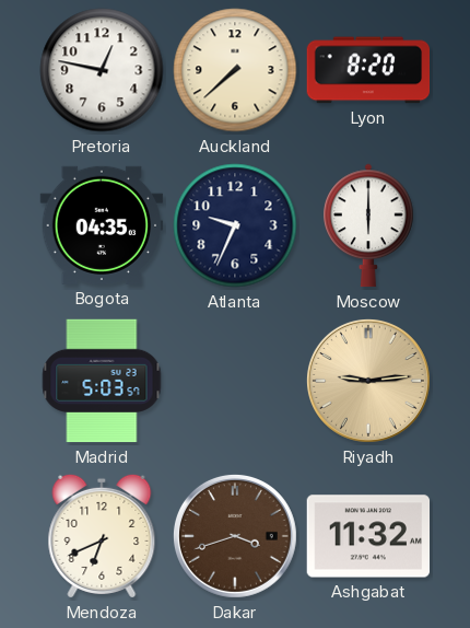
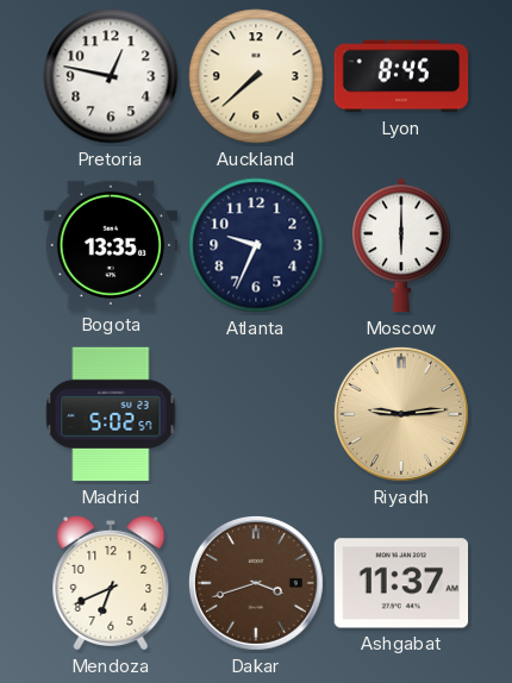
Lyon: 8:20 -> 8:45
Bogota: 04:35 -> 13:35
Madrid: 5:03 -> 5:02
Ashgabat: 11:32 -> 11:37
